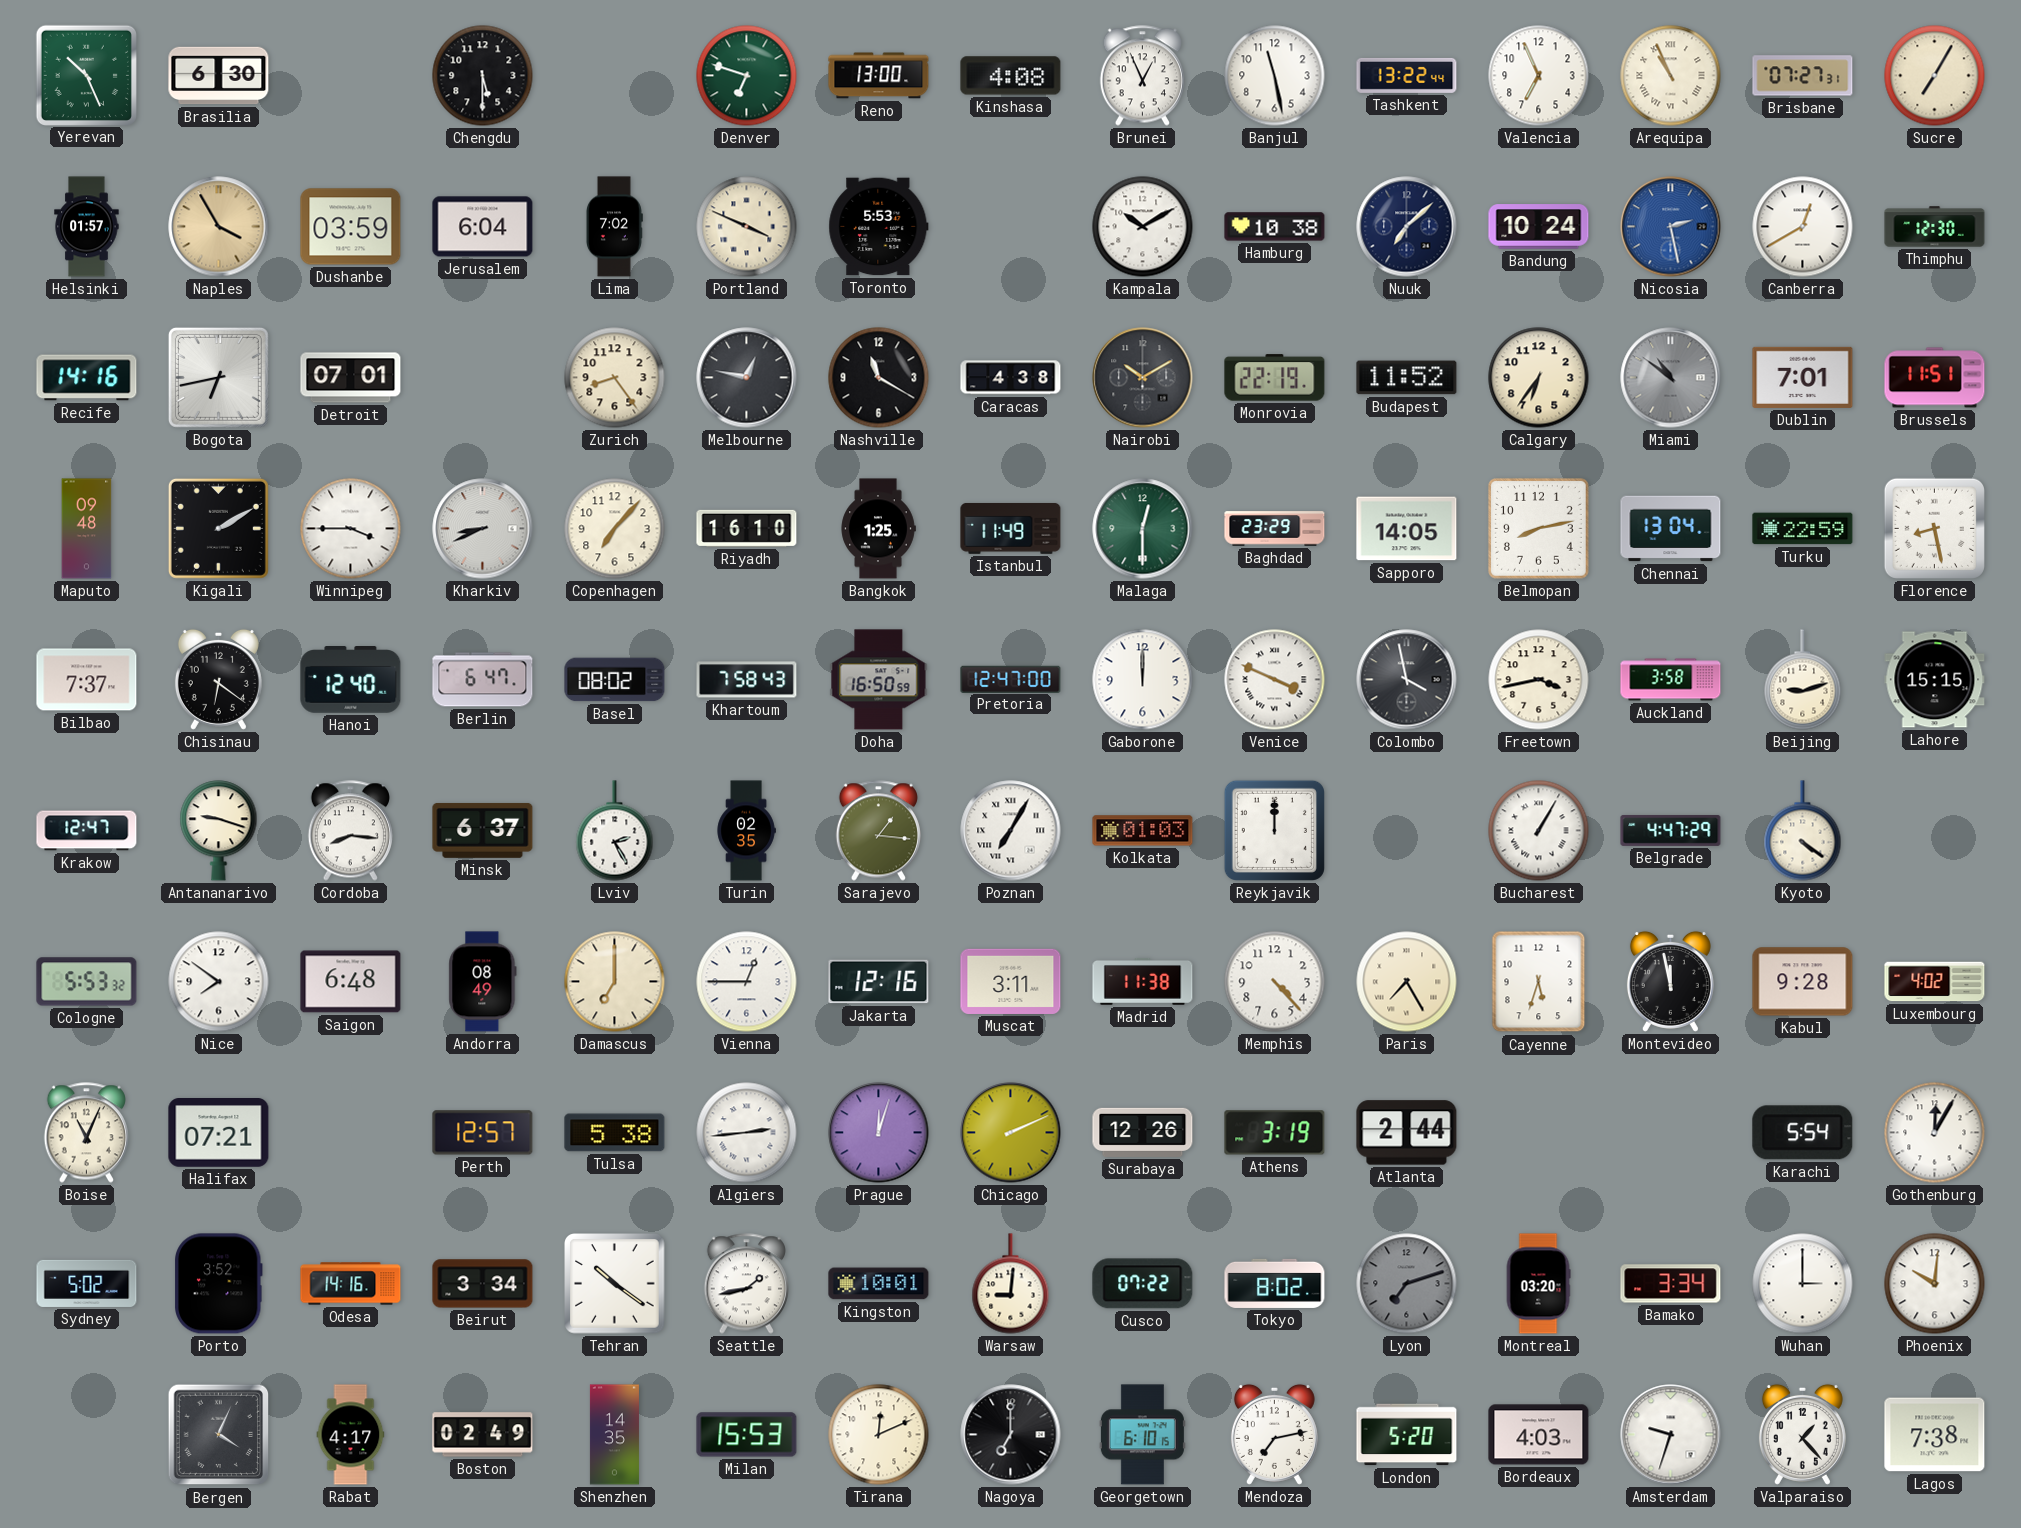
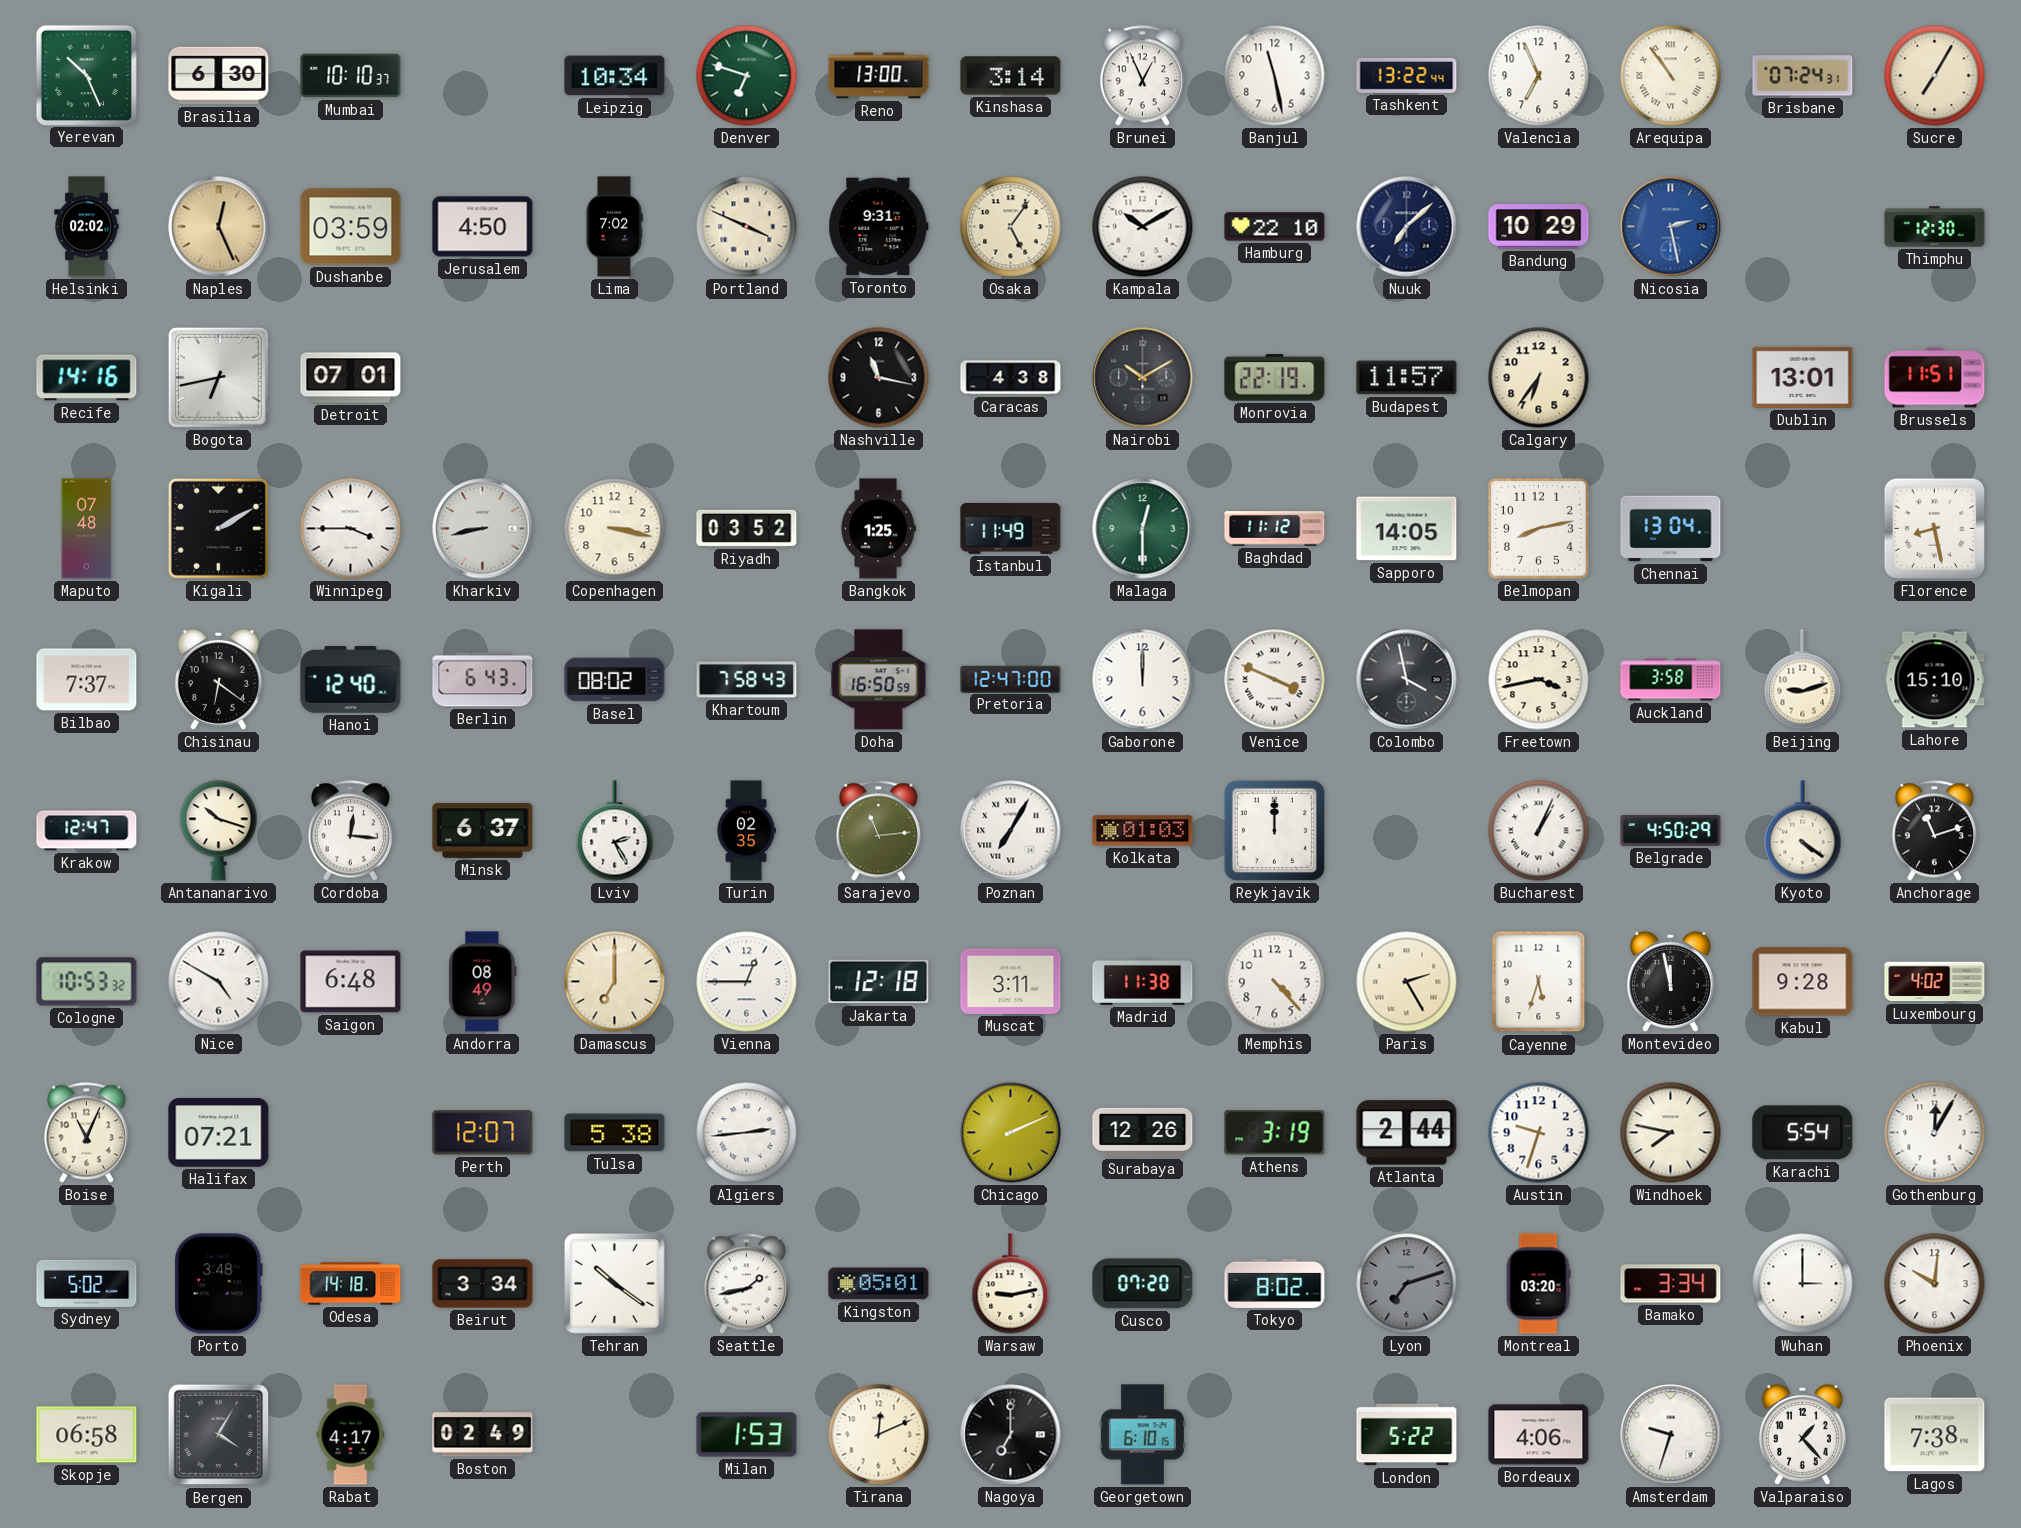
Mumbai: none -> 10:10
Chengdu: 5:30 -> none
Leipzig: none -> 10:34
Kinshasa: 4:08 -> 3:14
Arequipa: 10:56 -> 10:54
Brisbane: 07:27 -> 07:24
Helsinki: 01:57 -> 02:02
Naples: 3:55 -> 12:26
Jerusalem: 6:04 -> 4:50
Toronto: 5:53 -> 9:31
Osaka: none -> 5:06
Hamburg: 10:38 -> 22:10
Bandung: 10:24 -> 10:29
Canberra: 12:40 -> none
Zurich: 8:24 -> none
Melbourne: 12:47 -> none
Nashville: 11:20 -> 11:17
Budapest: 11:52 -> 11:57
Miami: 10:51 -> none
Dublin: 7:01 -> 13:01
Maputo: 09:48 -> 07:48
Kharkiv: 8:41 -> 8:43
Copenhagen: 7:07 -> 3:17
Riyadh: 16:10 -> 03:52
Baghdad: 23:29 -> 11:12
Turku: 22:59 -> none
Berlin: 6:47 -> 6:43
Lahore: 15:15 -> 15:10
Antananarivo: 9:18 -> 10:18
Cordoba: 8:16 -> 12:16
Sarajevo: 1:16 -> 11:14
Bucharest: 1:05 -> 1:04
Belgrade: 4:47 -> 4:50
Anchorage: none -> 11:12
Cologne: 5:53 -> 10:53
Nice: 7:51 -> 4:50
Jakarta: 12:16 -> 12:18
Paris: 7:25 -> 2:25
Perth: 12:57 -> 12:07
Prague: 12:03 -> none
Austin: none -> 9:33
Windhoek: none -> 7:47
Porto: 3:52 -> 3:48
Odesa: 14:16 -> 14:18
Kingston: 10:01 -> 05:01
Warsaw: 9:01 -> 9:13
Cusco: 07:22 -> 07:20
Skopje: none -> 06:58
Bergen: 4:04 -> 4:05
Shenzhen: 14:35 -> none
Milan: 15:53 -> 1:53
Mendoza: 7:13 -> none
London: 5:20 -> 5:22
Bordeaux: 4:03 -> 4:06
